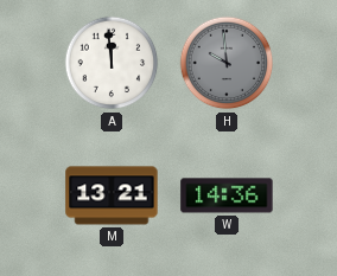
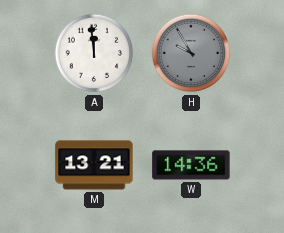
H: 9:59 -> 9:55
